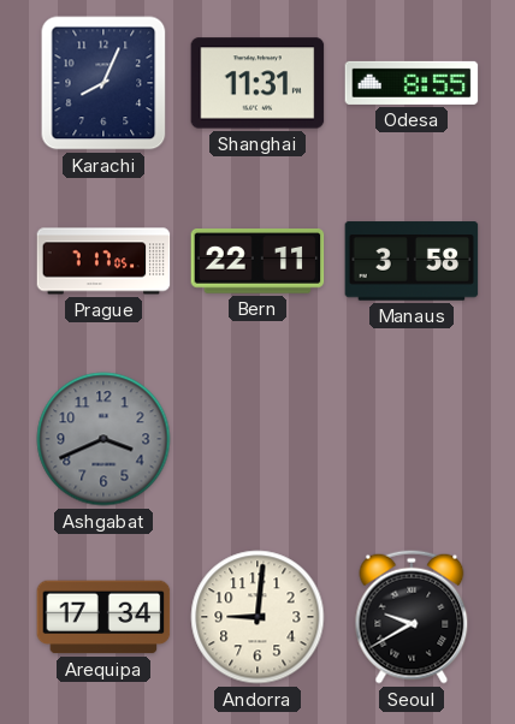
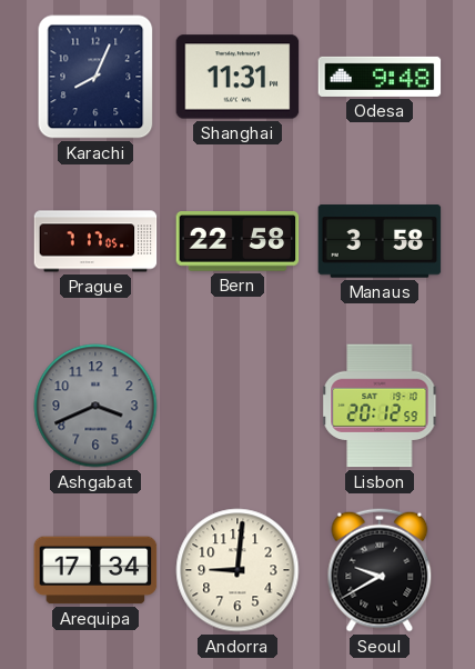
Odesa: 8:55 -> 9:48
Bern: 22:11 -> 22:58
Lisbon: none -> 20:12
